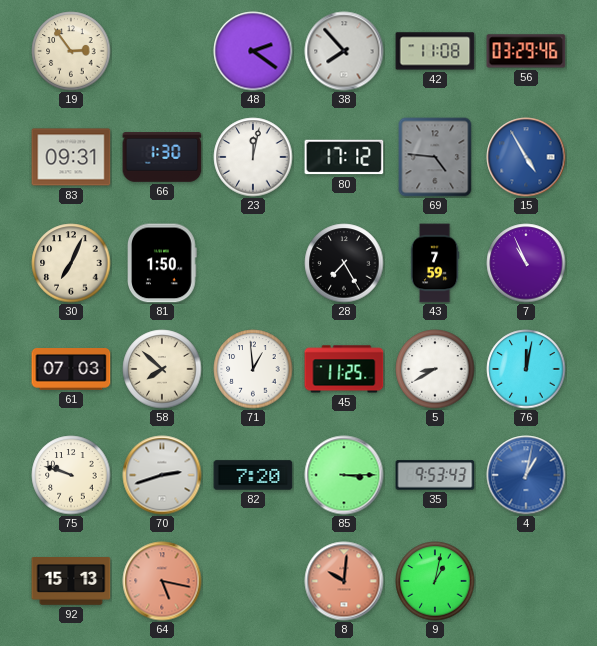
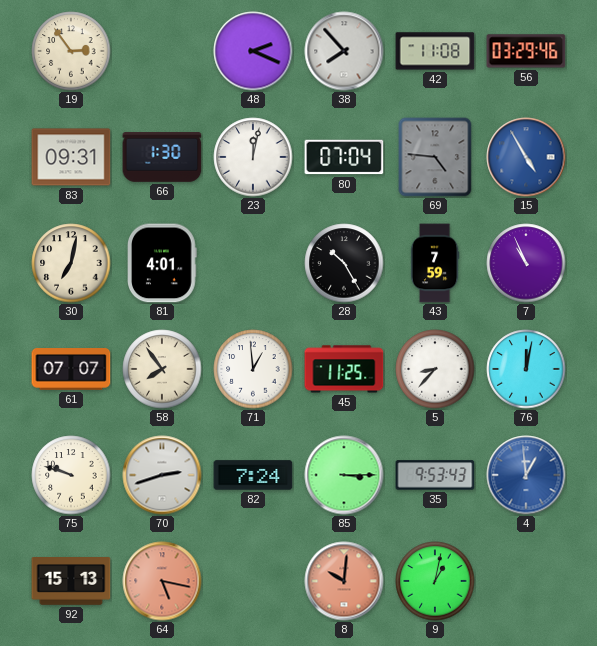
48: 2:21 -> 2:19
80: 17:12 -> 07:04
30: 7:04 -> 7:02
81: 1:50 -> 4:01
28: 7:25 -> 10:25
61: 07:03 -> 07:07
58: 7:52 -> 7:54
5: 8:40 -> 8:37
82: 7:20 -> 7:24
4: 1:02 -> 12:59
